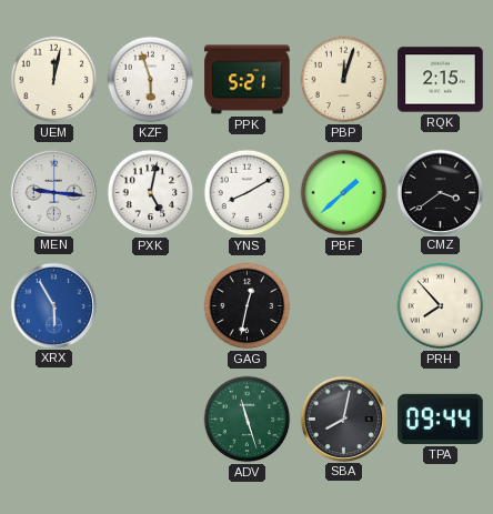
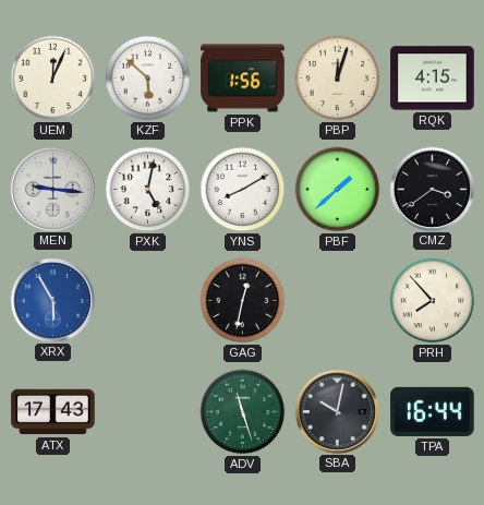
UEM: 12:02 -> 12:04
KZF: 5:57 -> 5:52
PPK: 5:21 -> 1:56
RQK: 2:15 -> 4:15
ATX: none -> 17:43
SBA: 8:02 -> 10:02
TPA: 09:44 -> 16:44
